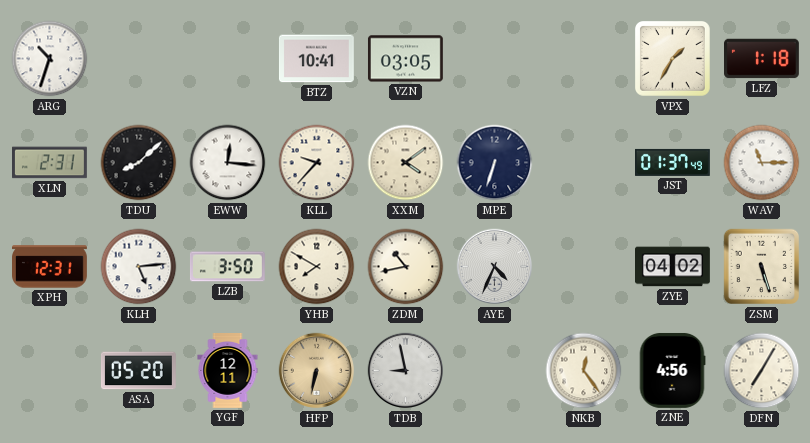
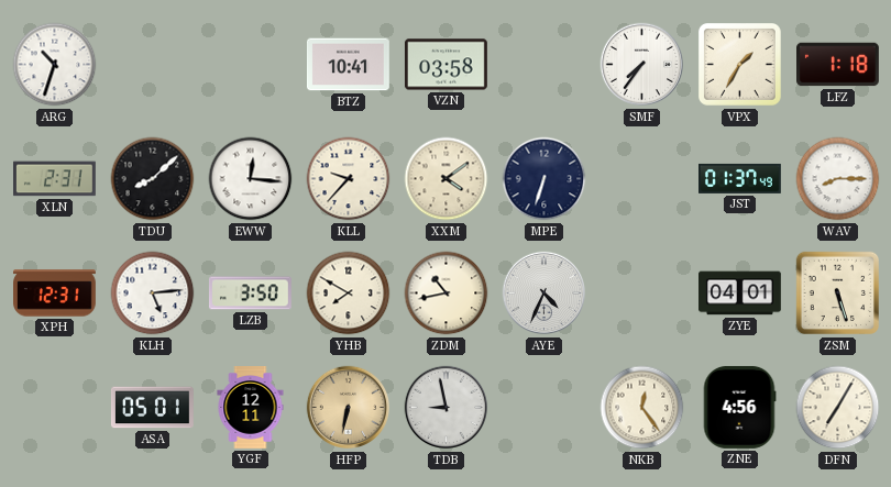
VZN: 03:05 -> 03:58
SMF: none -> 7:36
WAV: 11:15 -> 8:15
ZYE: 04:02 -> 04:01
ASA: 05:20 -> 05:01
